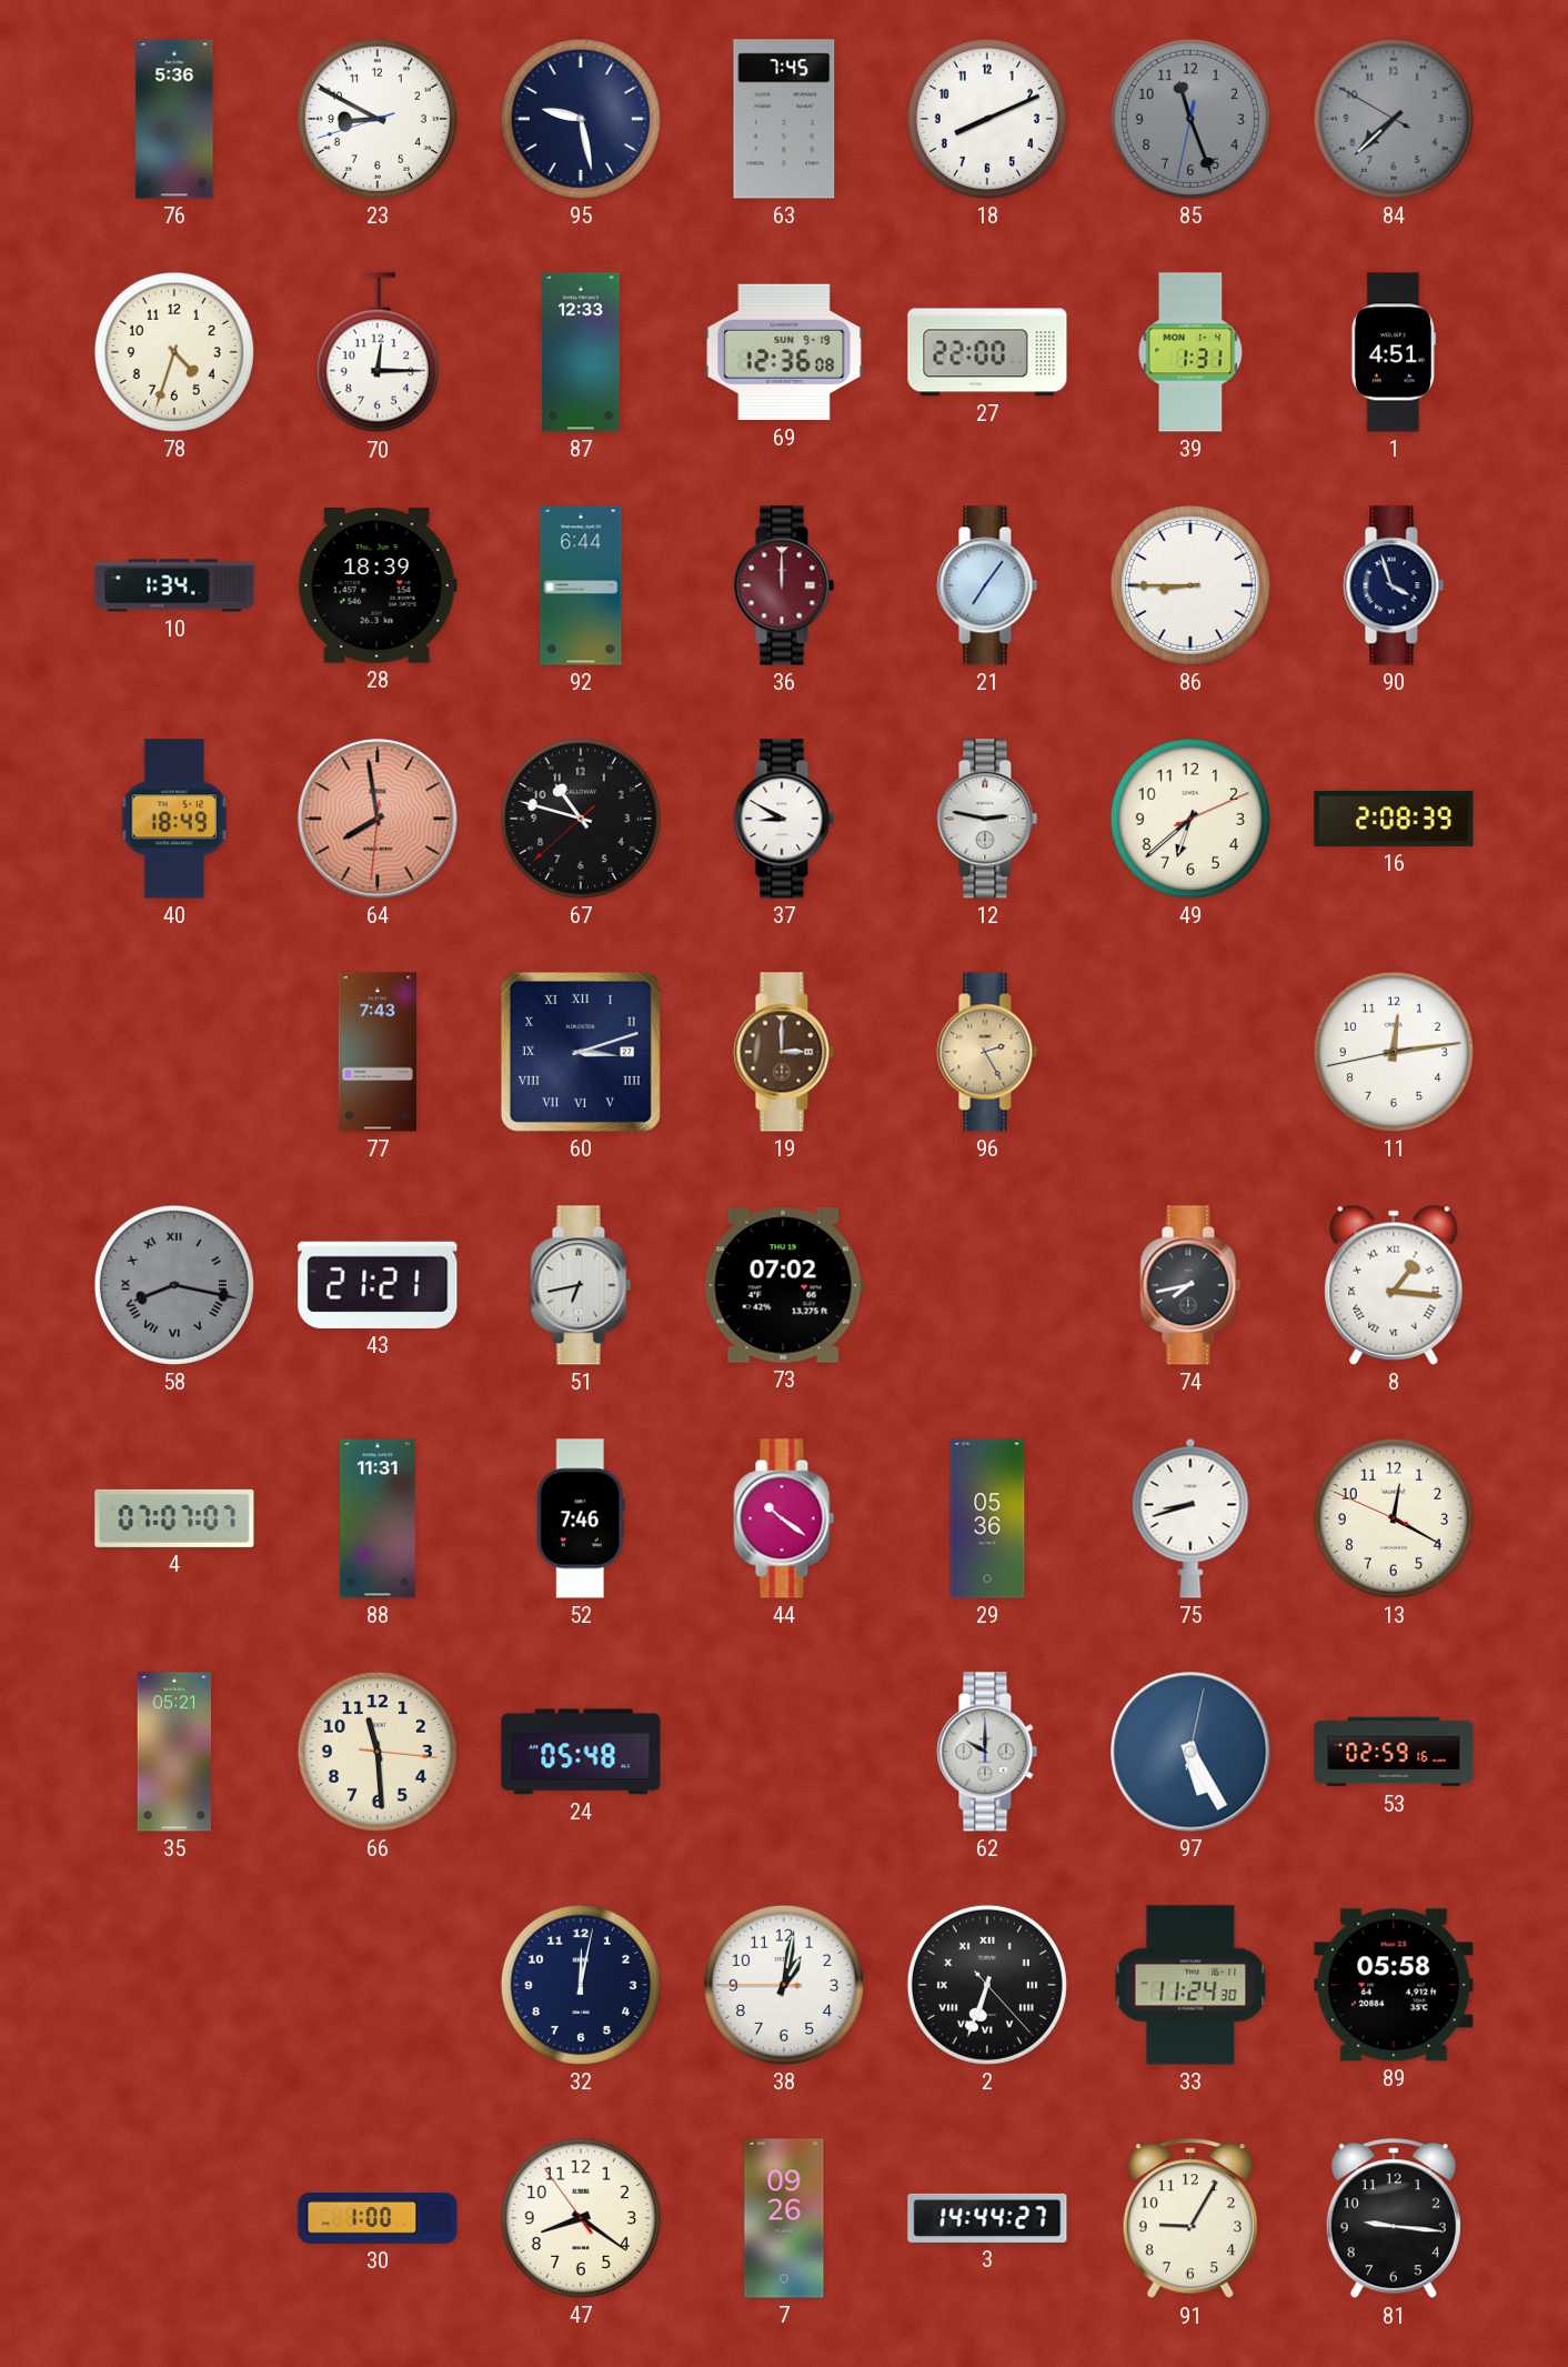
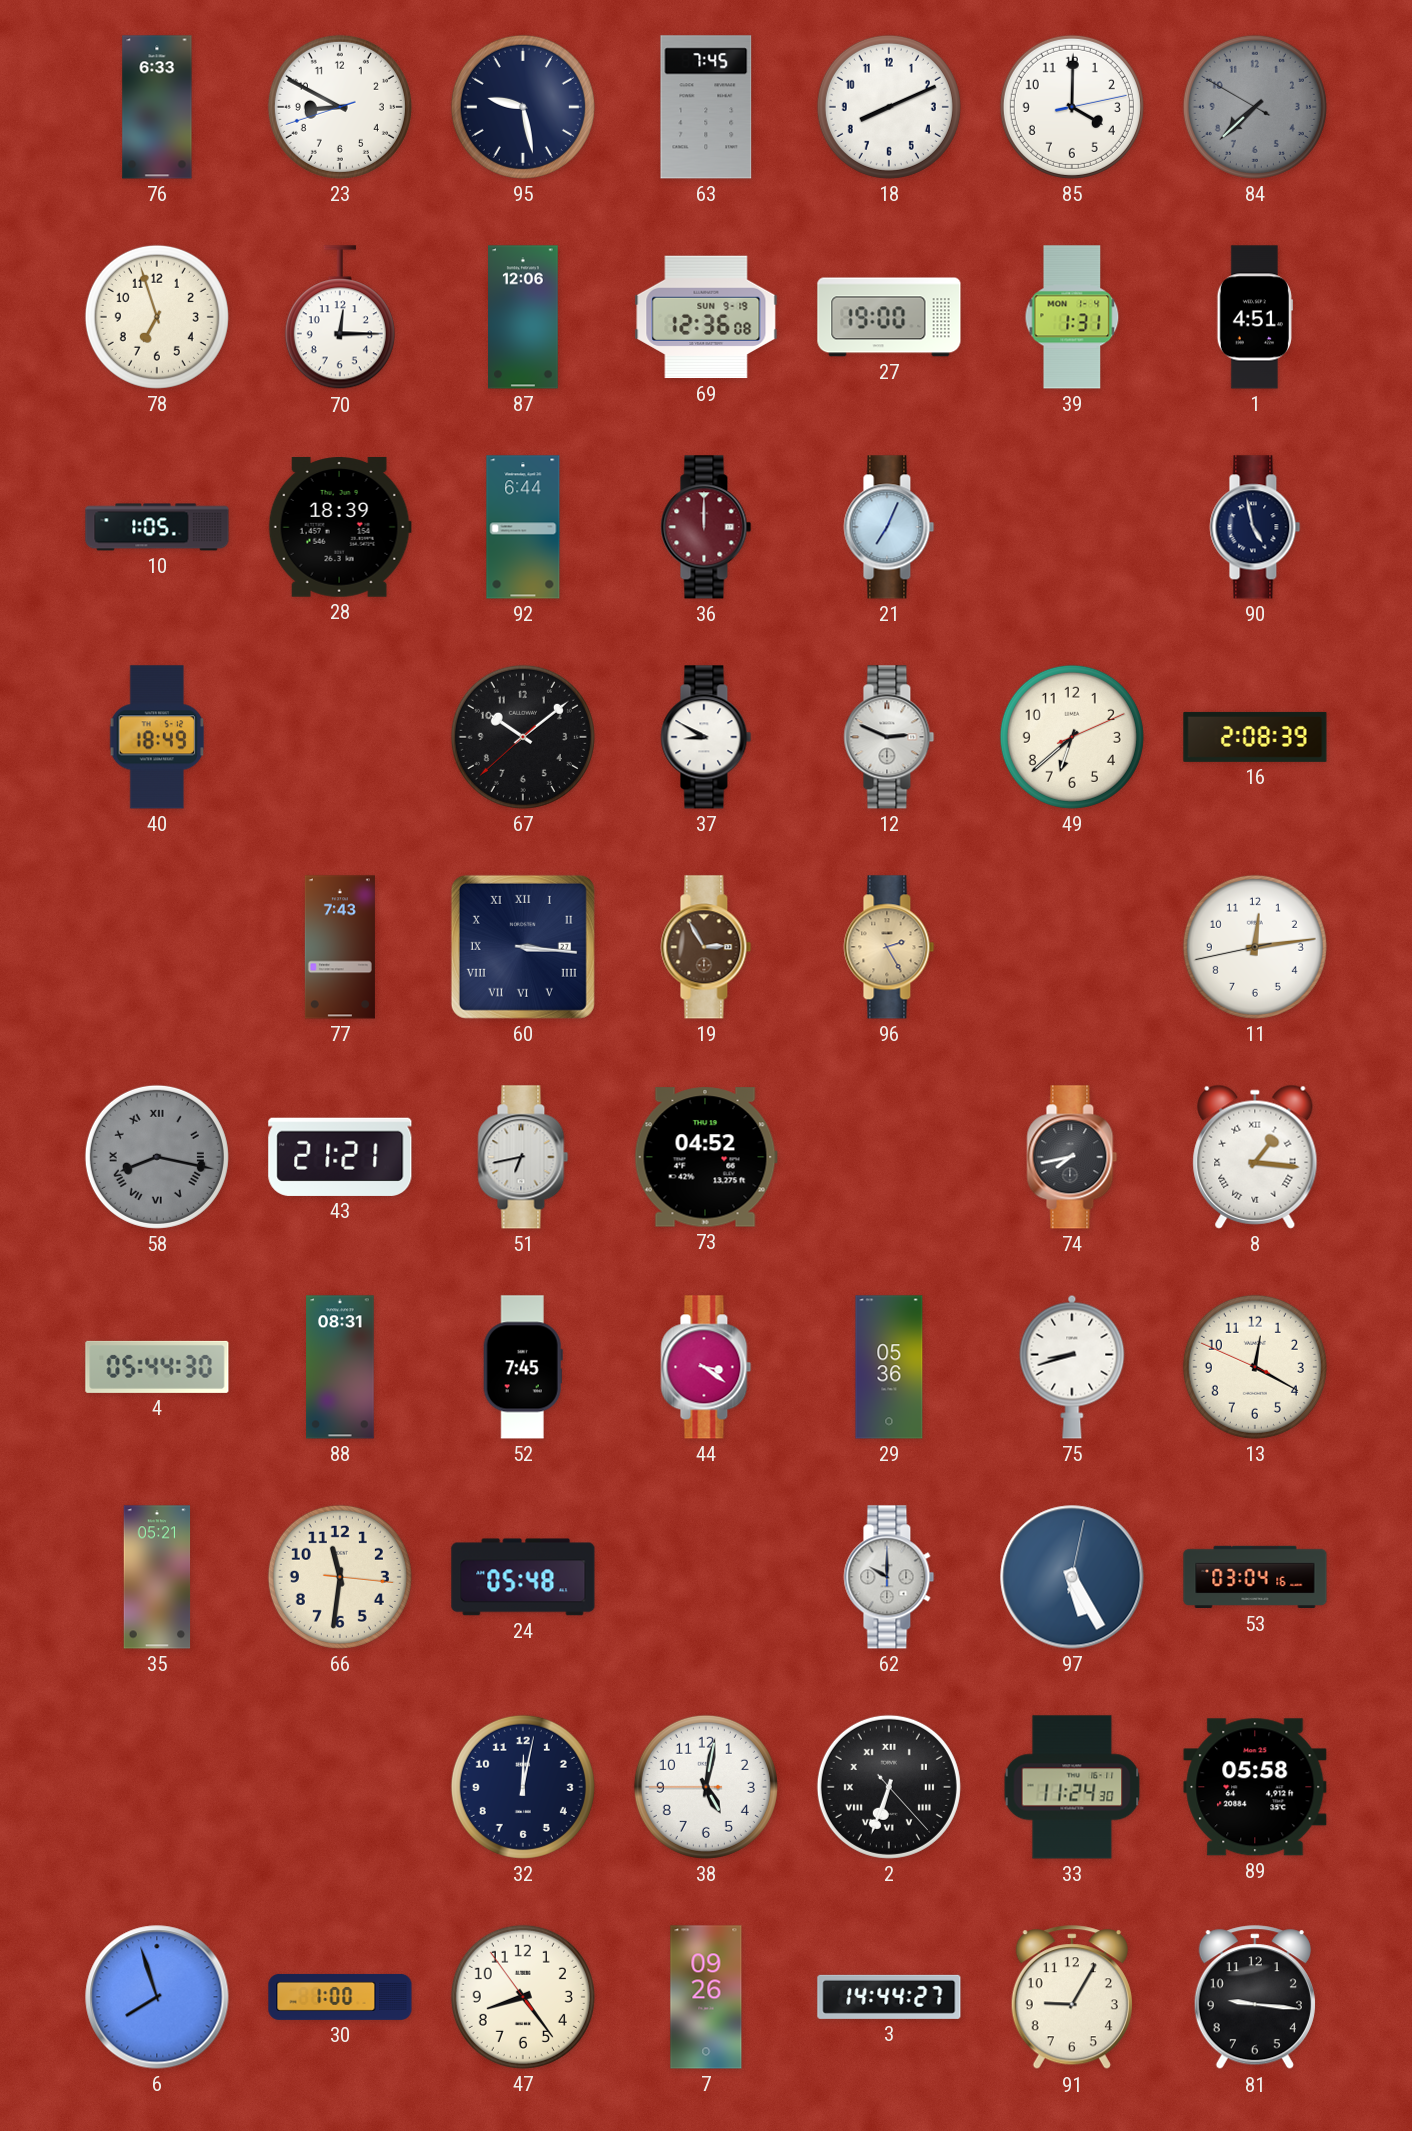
76: 5:36 -> 6:33
85: 11:26 -> 4:00
85 dial: grey -> white
78: 4:33 -> 6:57
87: 12:33 -> 12:06
27: 22:00 -> 19:00
10: 1:34 -> 1:05
21: 7:06 -> 7:04
86: 8:45 -> none
90: 3:57 -> 4:58
64: 7:58 -> none
67: 10:47 -> 10:08
12: 2:47 -> 2:49
60: 3:12 -> 3:16
19: 3:00 -> 2:55
73: 07:02 -> 04:52
4: 07:07 -> 05:44
88: 11:31 -> 08:31
52: 7:46 -> 7:45
44: 10:21 -> 3:21
66: 11:29 -> 11:31
53: 02:59 -> 03:04
38: 1:01 -> 5:01
6: none -> 7:57
47: 8:20 -> 8:23
